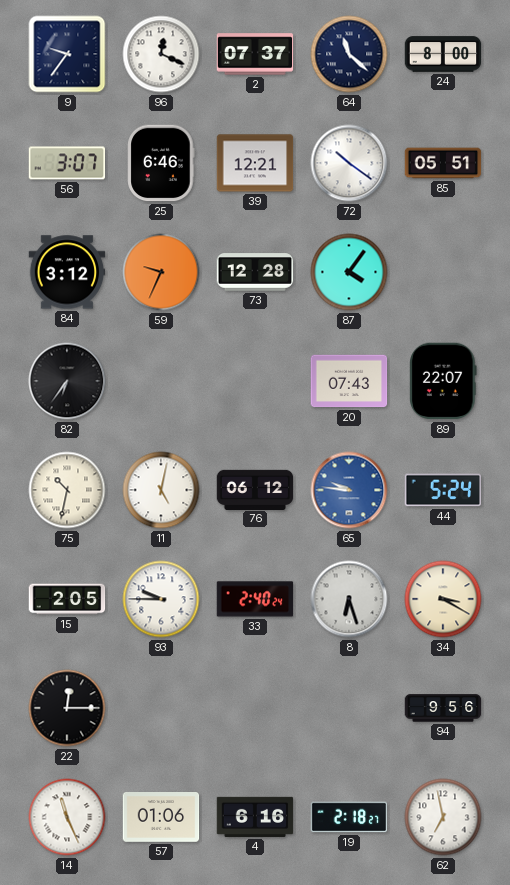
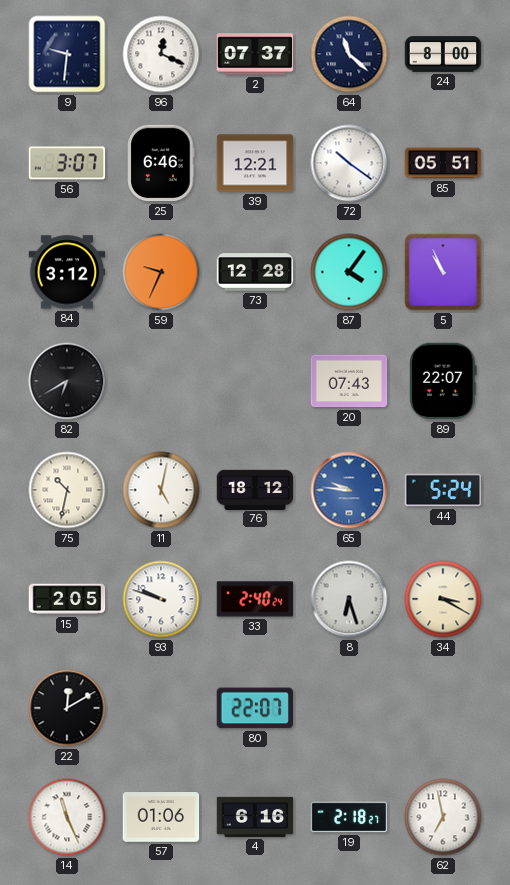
9: 9:36 -> 9:31
5: none -> 10:56
82: 6:36 -> 6:40
76: 06:12 -> 18:12
93: 9:45 -> 9:48
22: 12:15 -> 12:10
80: none -> 22:07
94: 9:56 -> none
